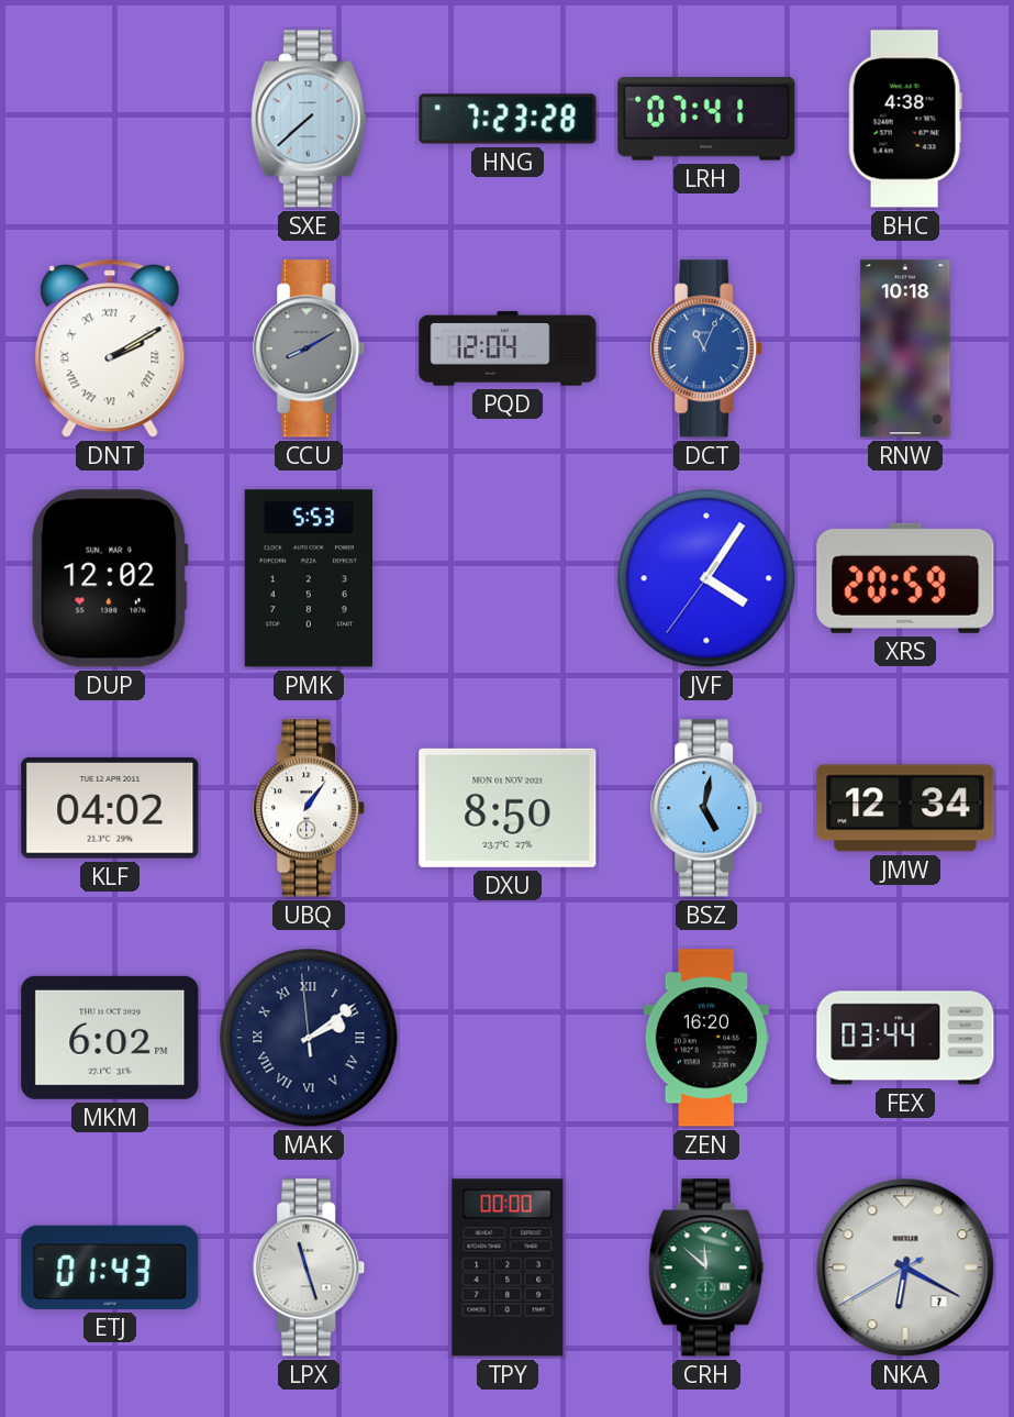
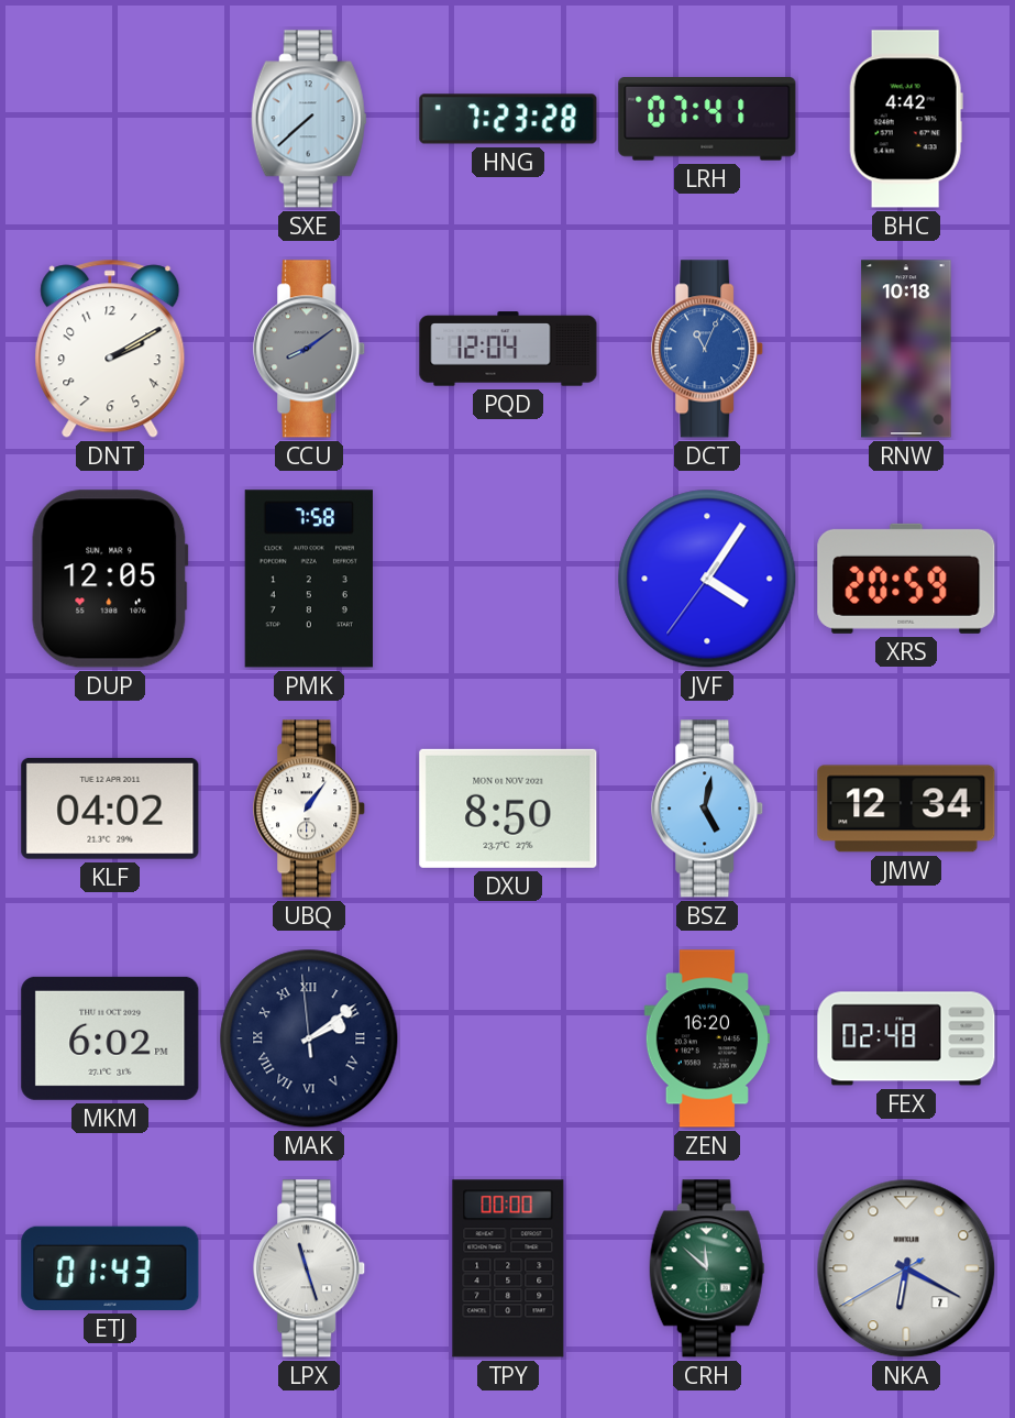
BHC: 4:38 -> 4:42
DNT numerals: Roman -> Arabic
CCU: 8:10 -> 8:09
DUP: 12:02 -> 12:05
PMK: 5:53 -> 7:58
FEX: 03:44 -> 02:48
